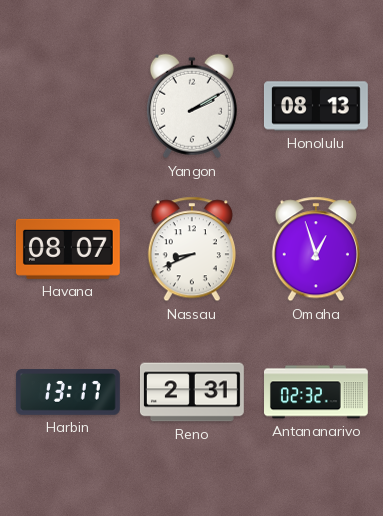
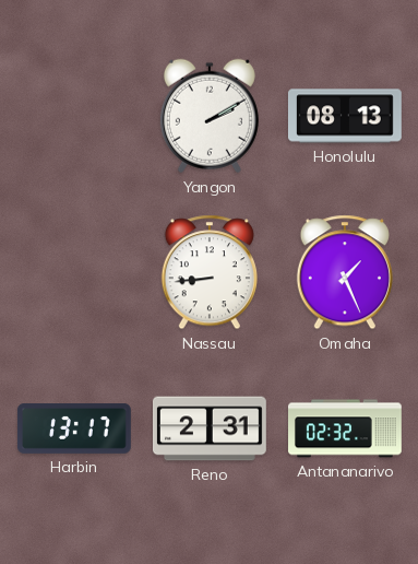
Havana: 08:07 -> none
Nassau: 8:41 -> 8:44
Omaha: 12:57 -> 1:26
